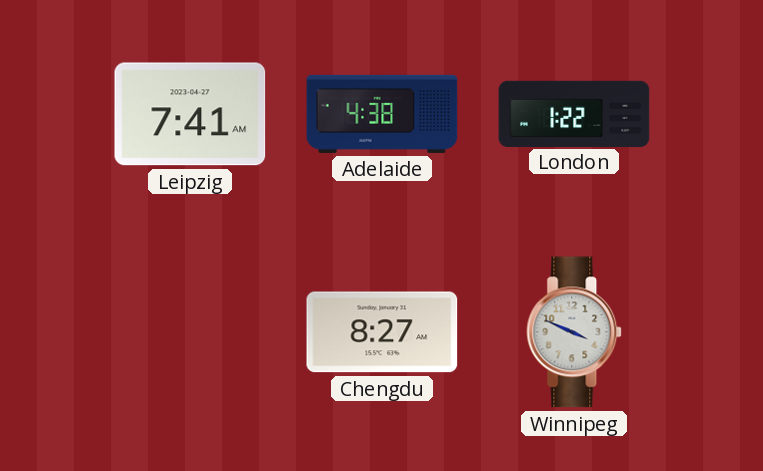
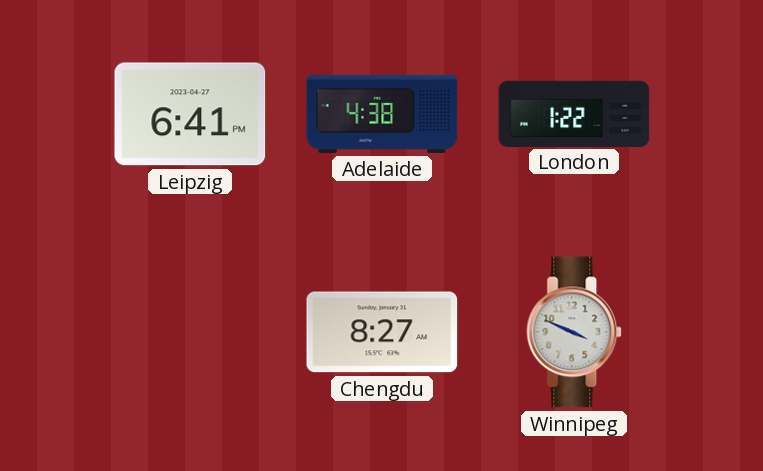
Leipzig: 7:41 -> 6:41
